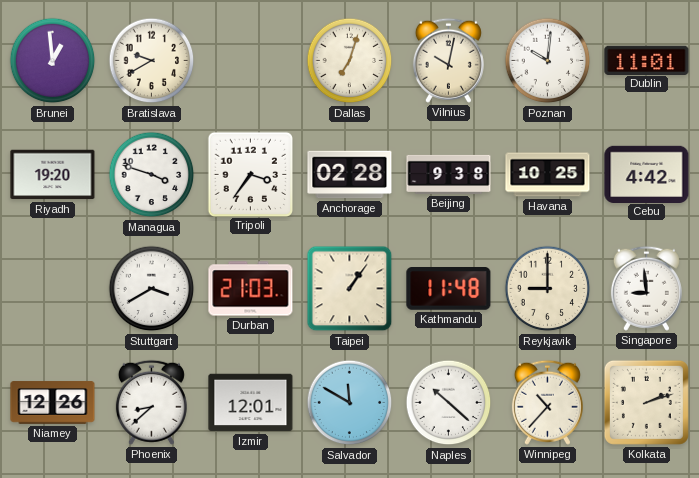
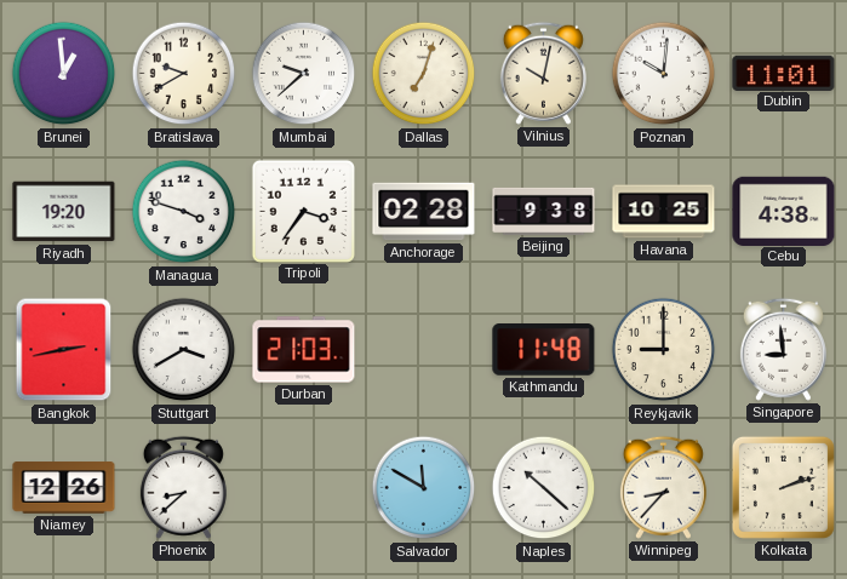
Mumbai: none -> 9:38
Cebu: 4:42 -> 4:38
Bangkok: none -> 2:43
Taipei: 1:06 -> none
Izmir: 12:01 -> none
Winnipeg: 10:37 -> 8:37
